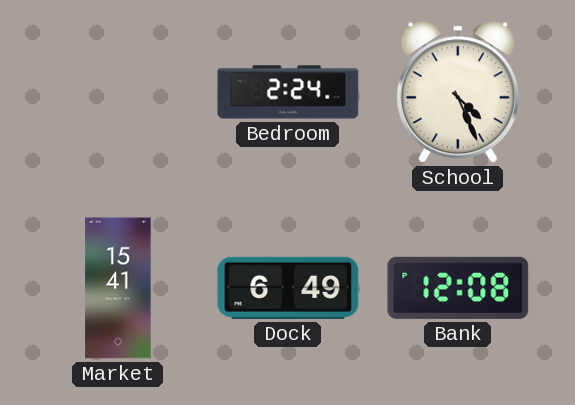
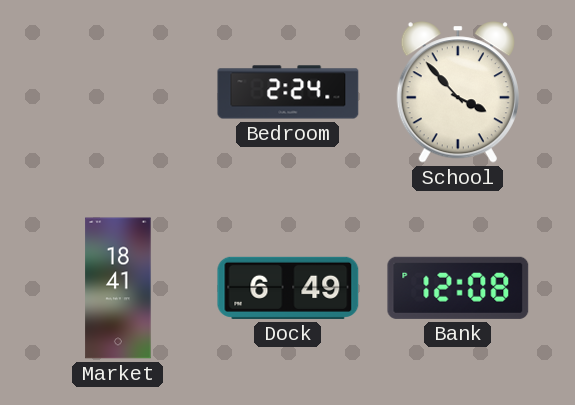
School: 4:26 -> 3:53
Market: 15:41 -> 18:41
